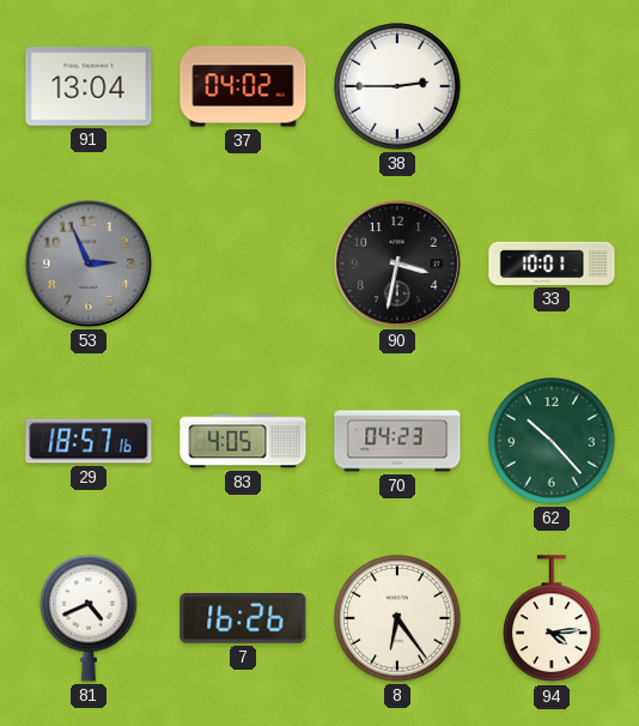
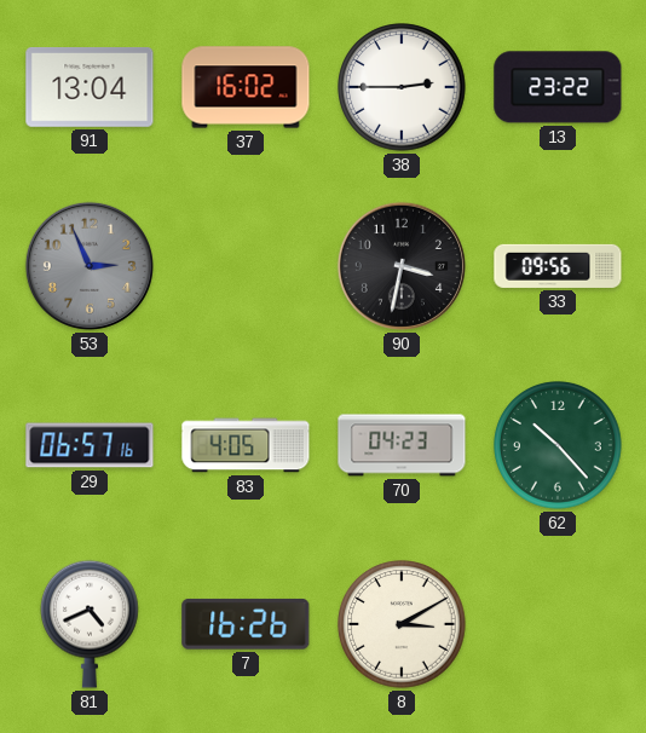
37: 04:02 -> 16:02
13: none -> 23:22
33: 10:01 -> 09:56
29: 18:57 -> 06:57
8: 6:24 -> 3:10
94: 4:14 -> none
